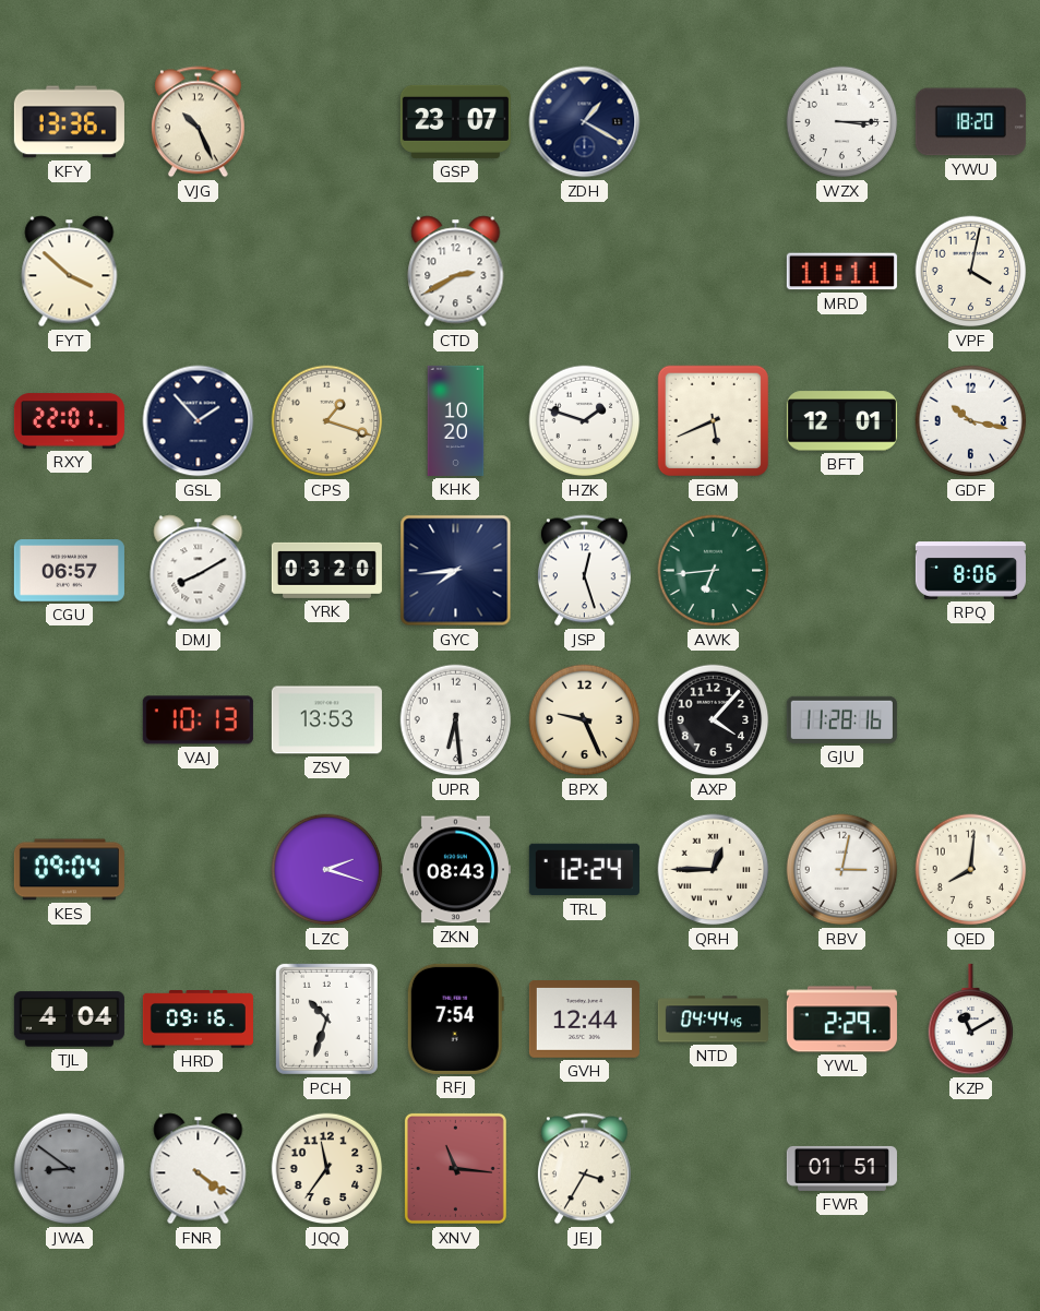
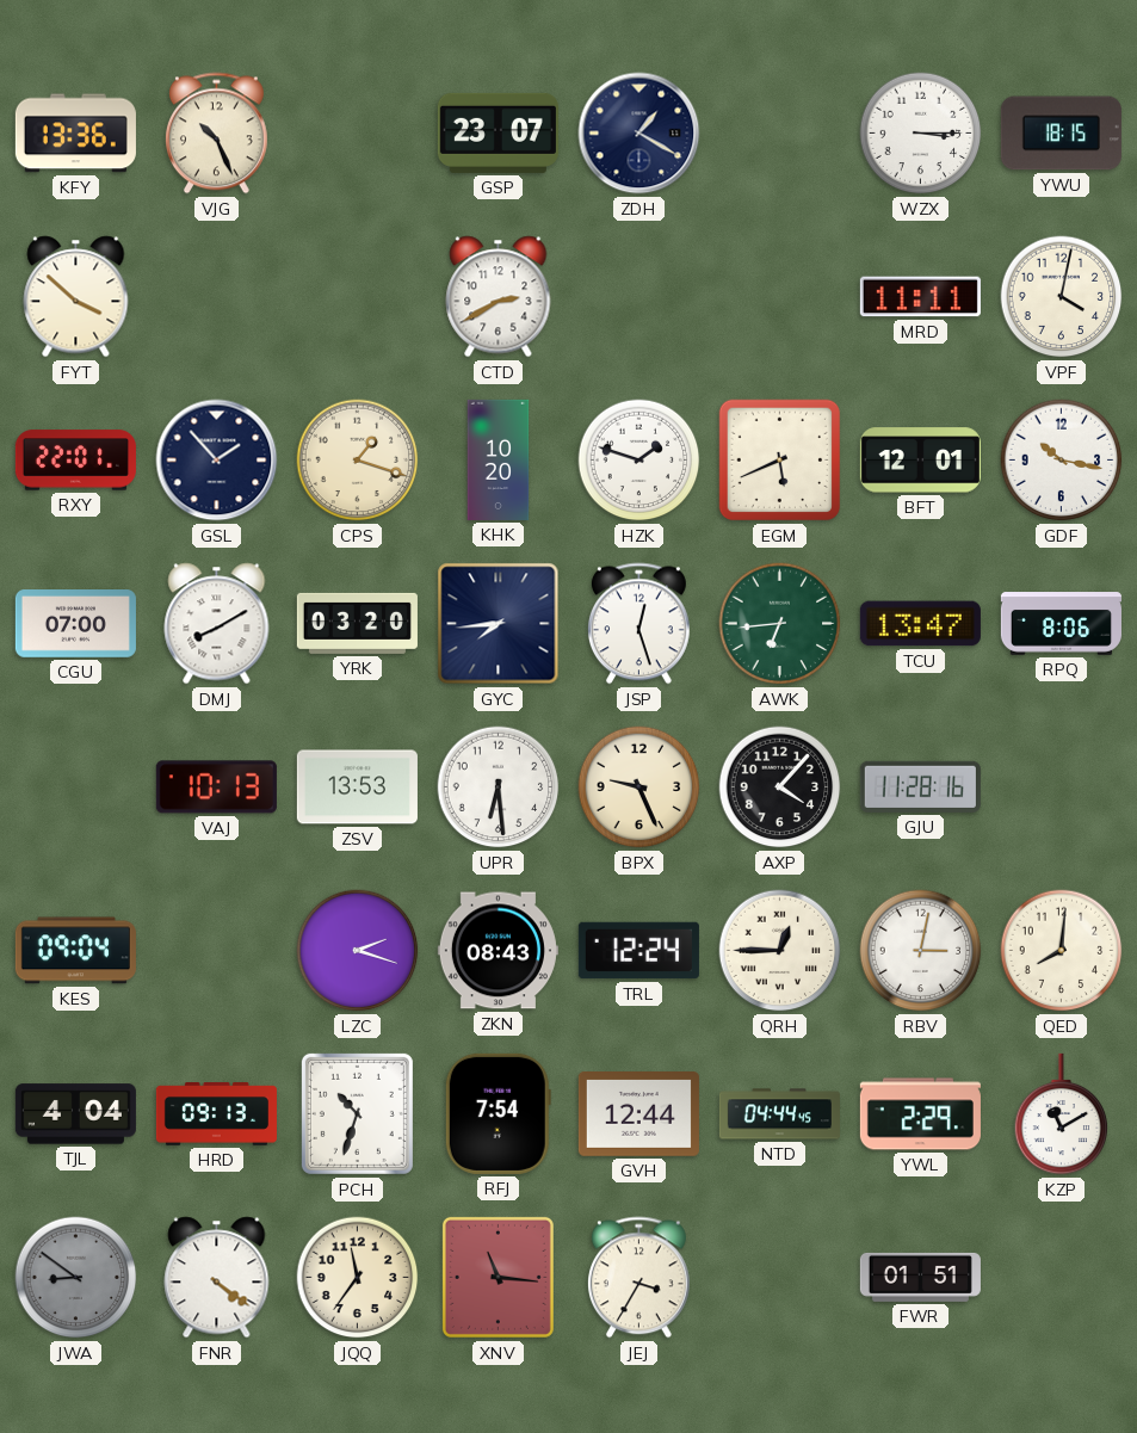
YWU: 18:20 -> 18:15
CGU: 06:57 -> 07:00
TCU: none -> 13:47
HRD: 09:16 -> 09:13
